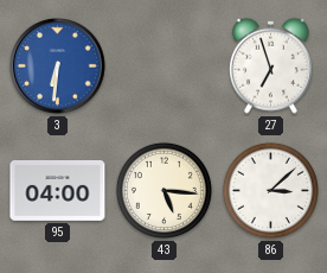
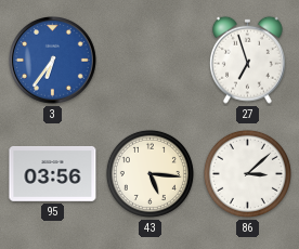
3: 6:31 -> 6:36
95: 04:00 -> 03:56
